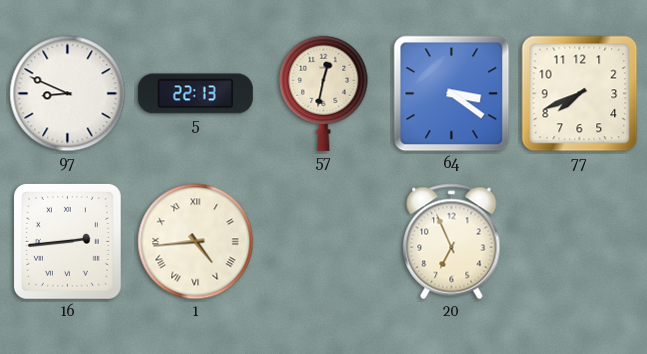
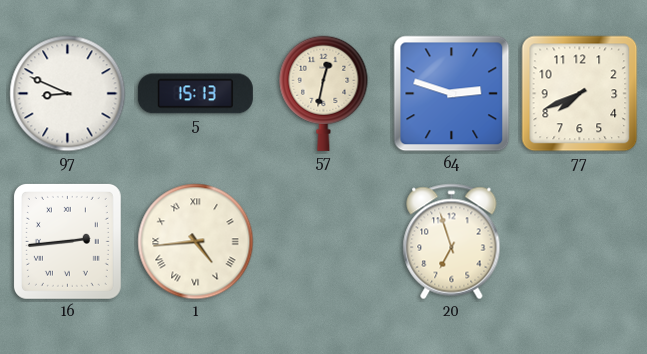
5: 22:13 -> 15:13
64: 3:21 -> 2:48
20: 6:56 -> 6:57
